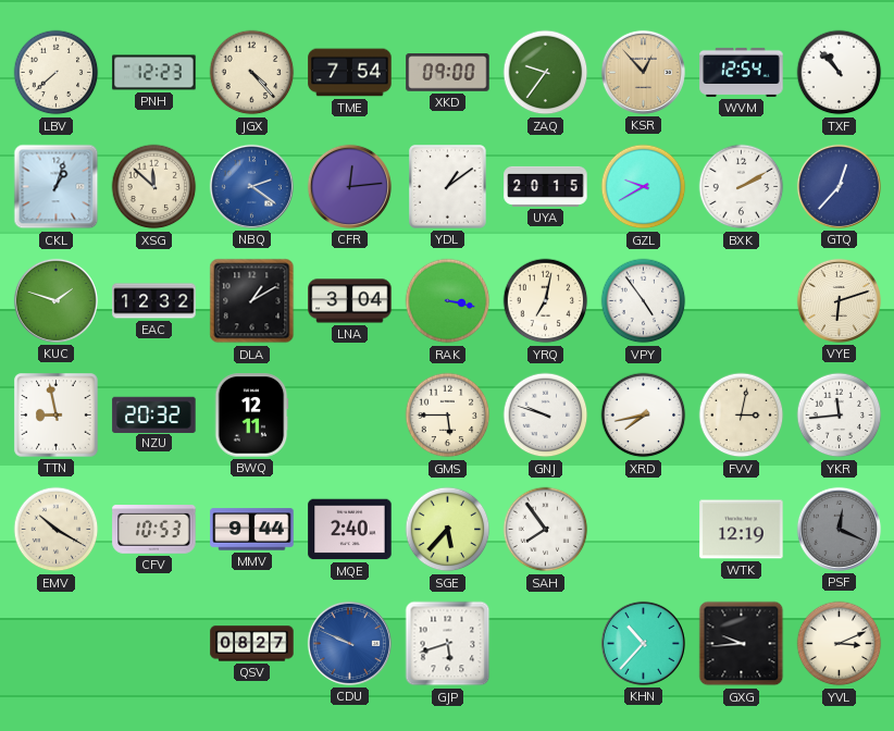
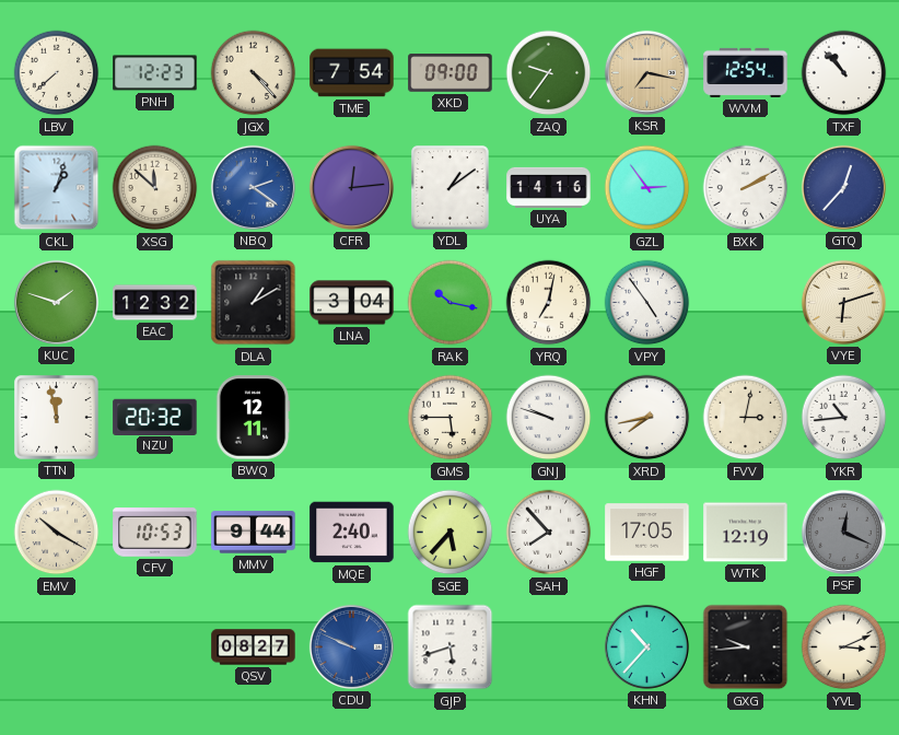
KSR: 12:53 -> 7:17
UYA: 20:15 -> 14:16
GZL: 9:40 -> 2:54
RAK: 3:17 -> 10:17
TTN: 8:58 -> 11:58
YKR: 11:44 -> 10:44
SAH: 7:54 -> 7:53
HGF: none -> 17:05
